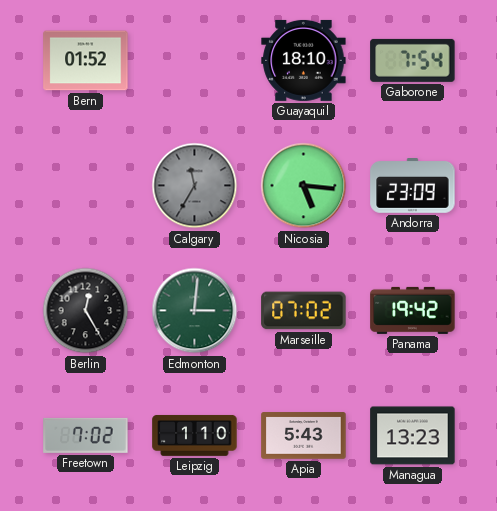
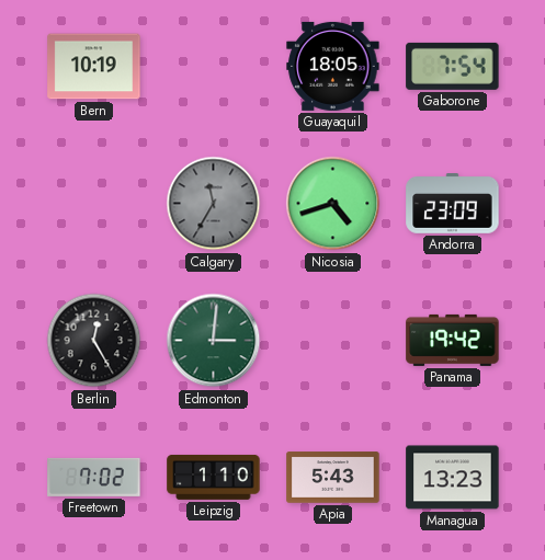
Bern: 01:52 -> 10:19
Guayaquil: 18:10 -> 18:05
Nicosia: 5:16 -> 4:42
Marseille: 07:02 -> none
